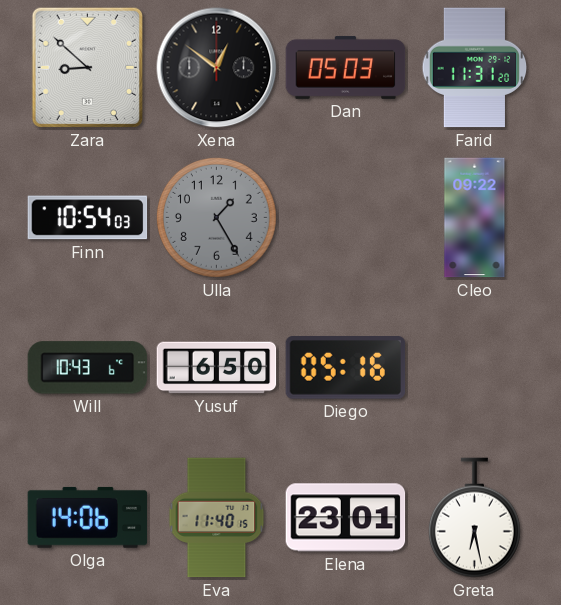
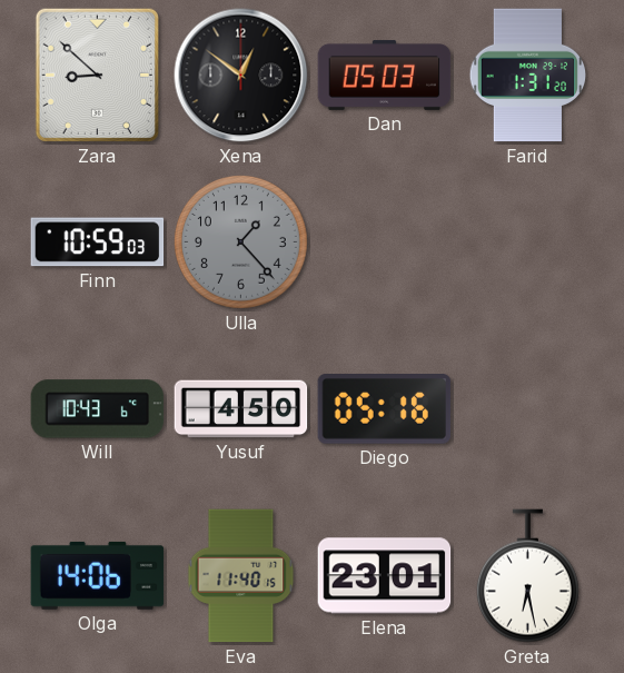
Farid: 11:31 -> 1:31
Finn: 10:54 -> 10:59
Ulla: 1:25 -> 1:23
Cleo: 09:22 -> none
Yusuf: 6:50 -> 4:50
